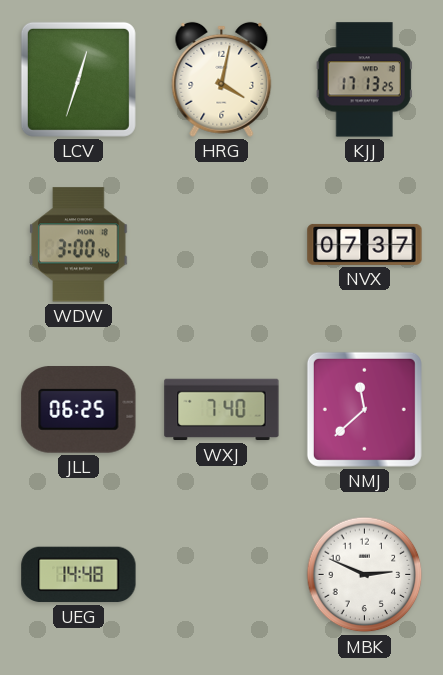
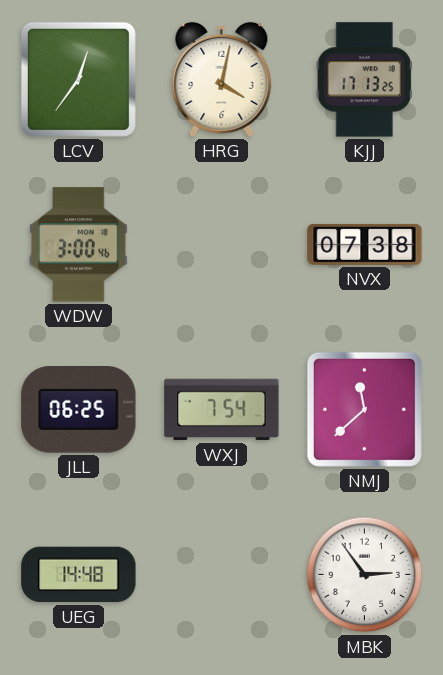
LCV: 12:33 -> 12:36
NVX: 07:37 -> 07:38
WXJ: 7:40 -> 7:54
MBK: 2:49 -> 2:54
